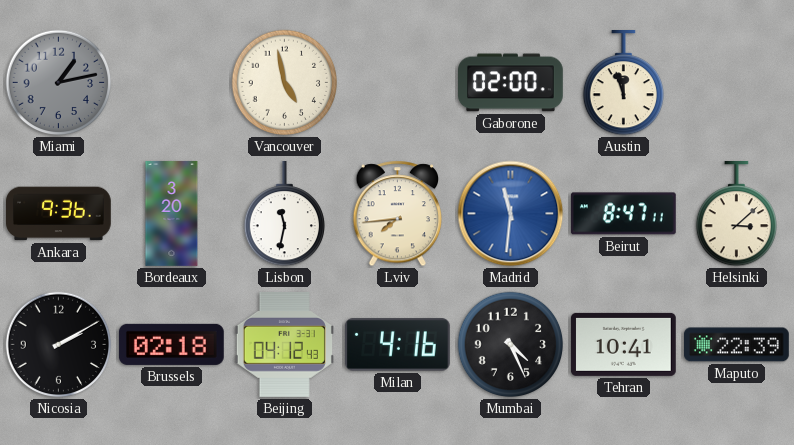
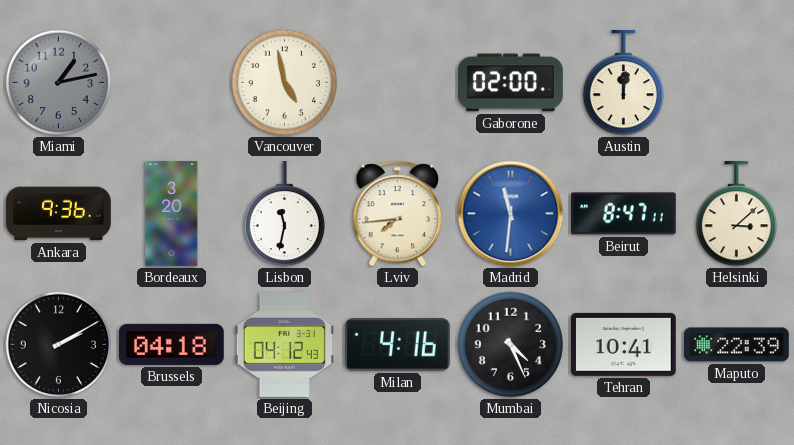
Austin: 11:57 -> 12:01
Brussels: 02:18 -> 04:18
